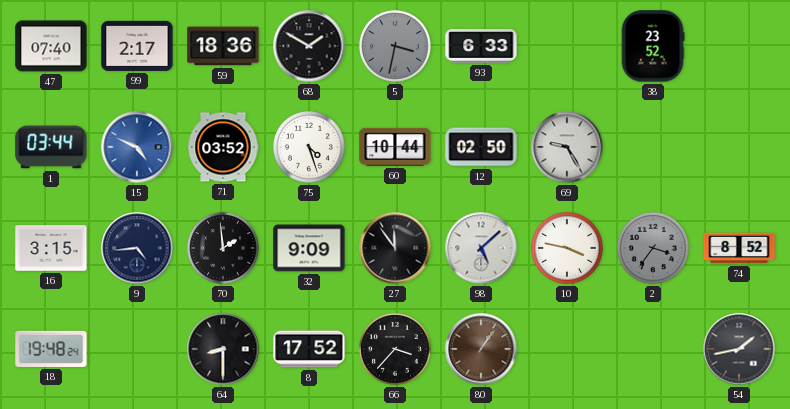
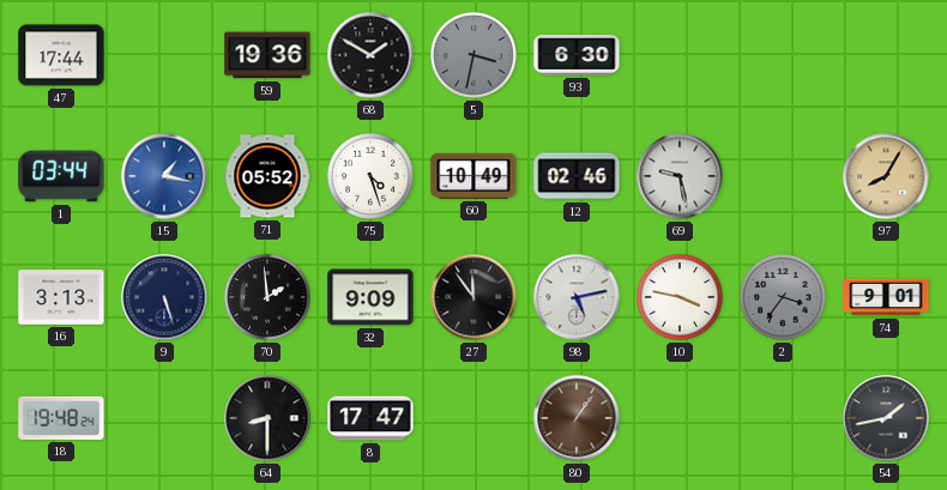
47: 07:40 -> 17:44
99: 2:17 -> none
59: 18:36 -> 19:36
93: 6:33 -> 6:30
38: 23:52 -> none
15: 4:49 -> 1:17
71: 03:52 -> 05:52
60: 10:44 -> 10:49
12: 02:50 -> 02:46
69: 9:25 -> 9:28
97: none -> 8:05
16: 3:15 -> 3:13
9: 4:44 -> 5:27
98: 5:08 -> 5:13
74: 8:52 -> 9:01
8: 17:52 -> 17:47
66: 3:37 -> none
